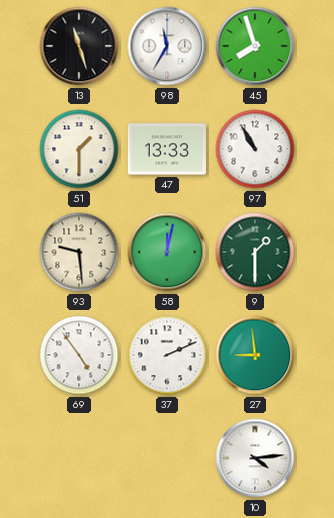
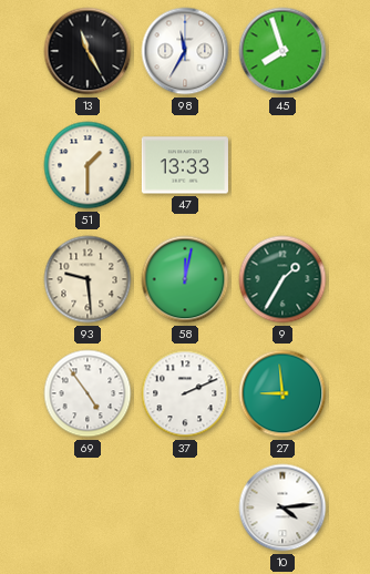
13: 11:27 -> 11:25
97: 10:55 -> none
9: 1:30 -> 1:35
